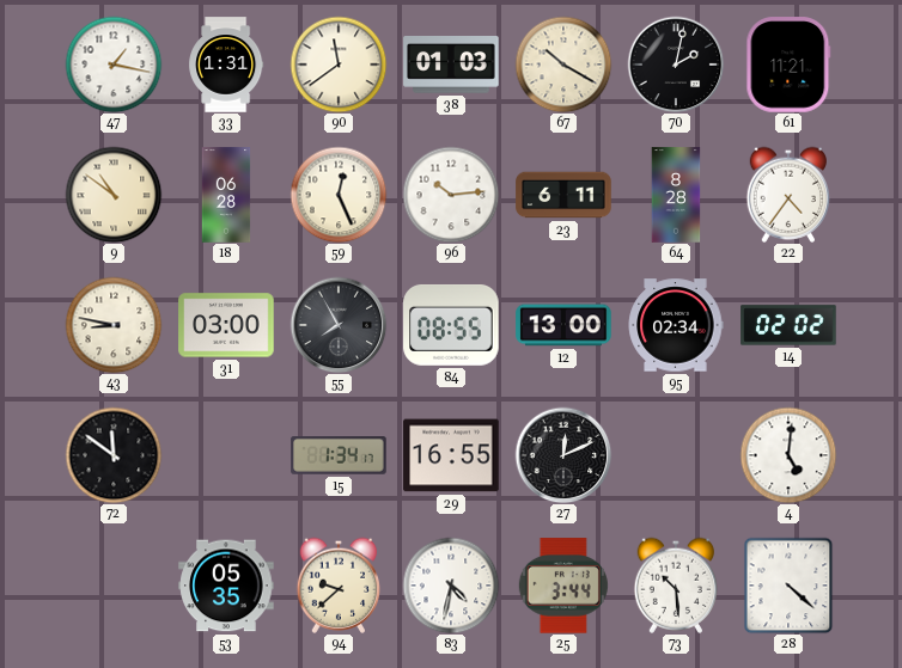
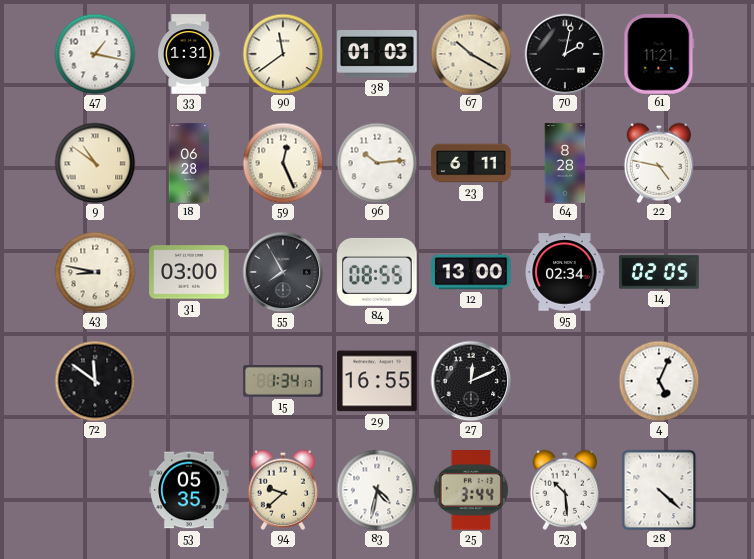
22: 4:36 -> 4:47
14: 02:02 -> 02:05
4: 5:01 -> 5:04
